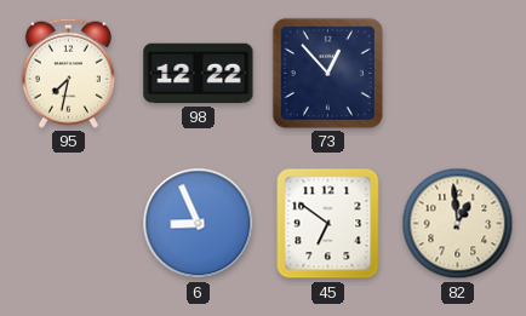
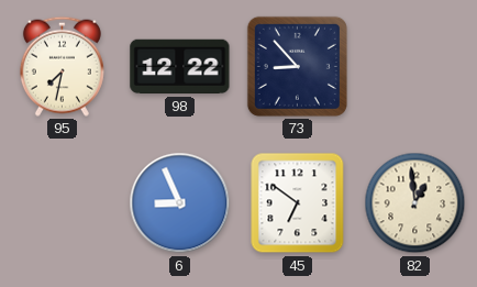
73: 12:53 -> 8:53
